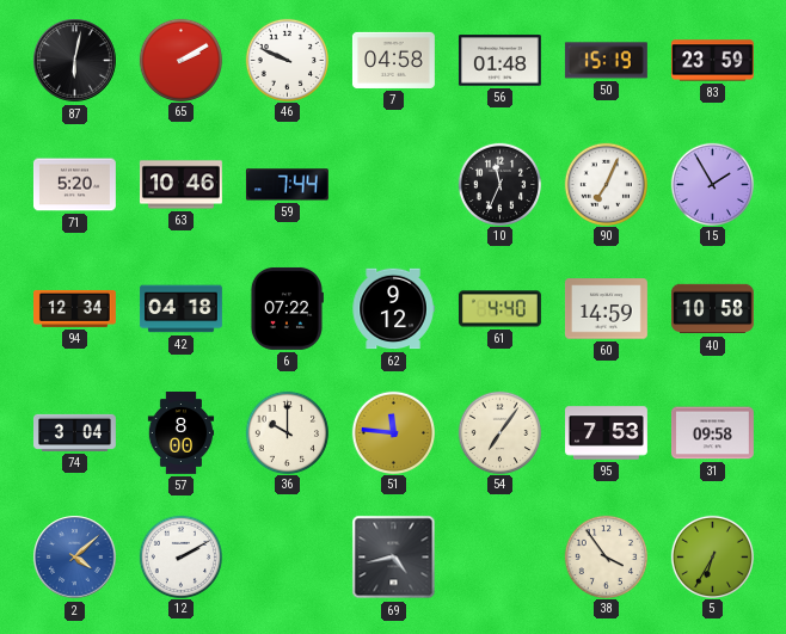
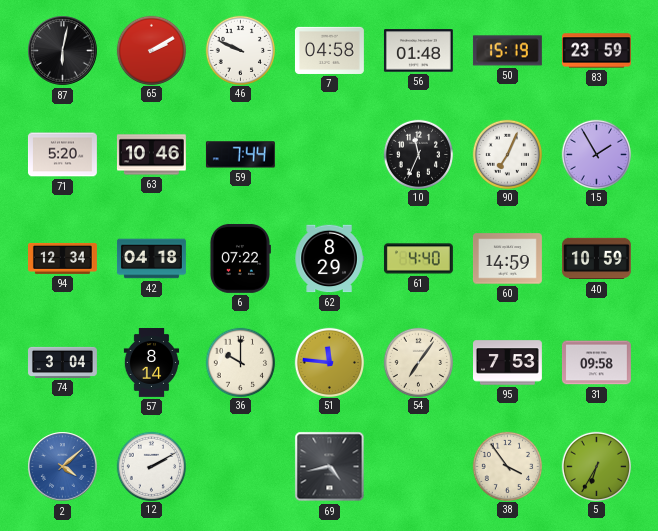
62: 9:12 -> 8:29
40: 10:58 -> 10:59
57: 8:00 -> 8:14
